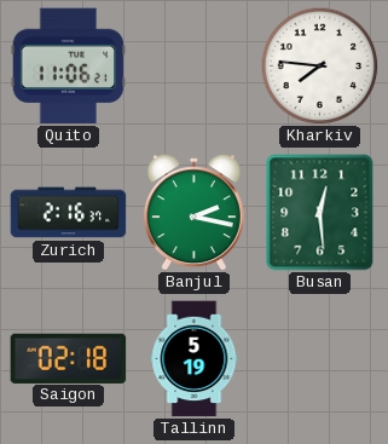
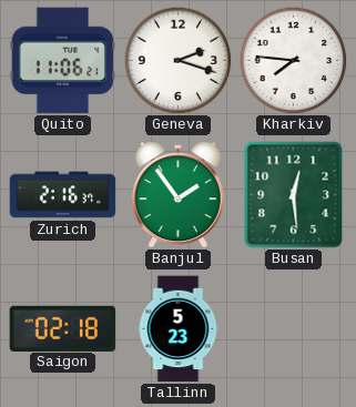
Geneva: none -> 2:18
Banjul: 2:17 -> 1:54
Tallinn: 5:19 -> 5:23
